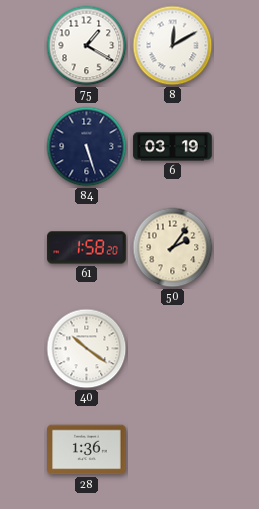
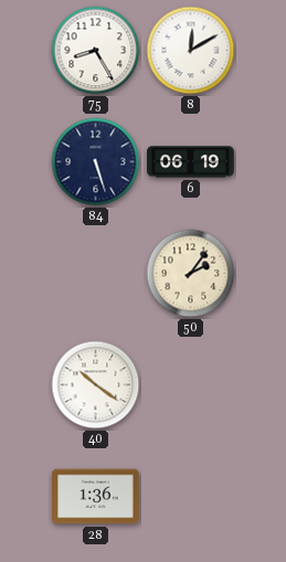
75: 1:20 -> 8:25
6: 03:19 -> 06:19
61: 1:58 -> none
